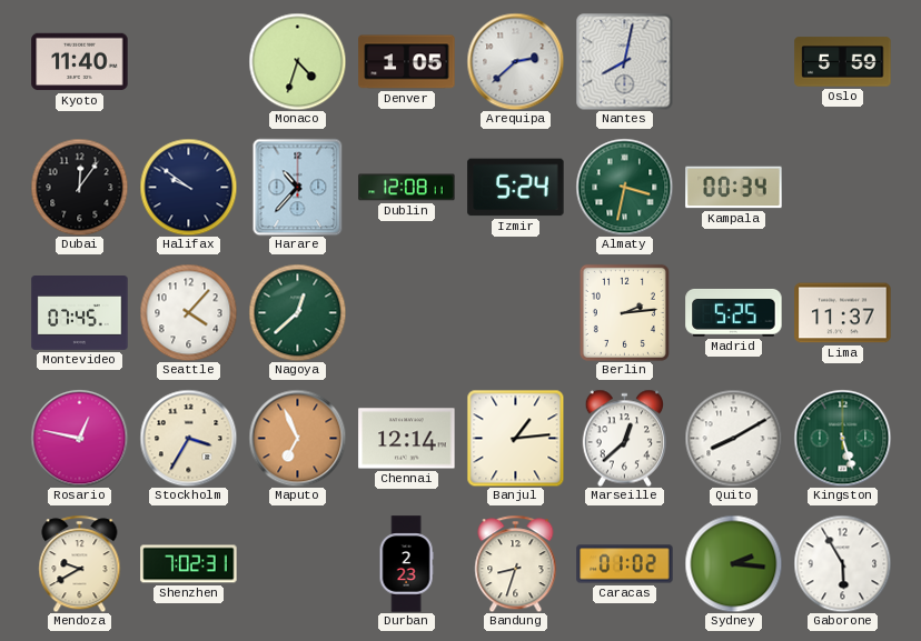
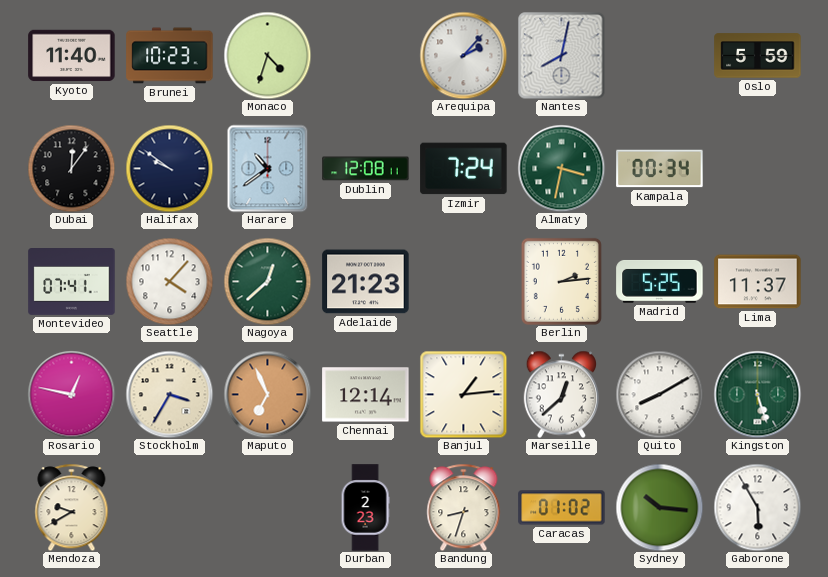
Brunei: none -> 10:23
Denver: 1:05 -> none
Arequipa: 2:38 -> 2:07
Harare: 10:37 -> 10:39
Izmir: 5:24 -> 7:24
Montevideo: 07:45 -> 07:41
Adelaide: none -> 21:23
Shenzhen: 7:02 -> none
Sydney: 2:16 -> 10:16
